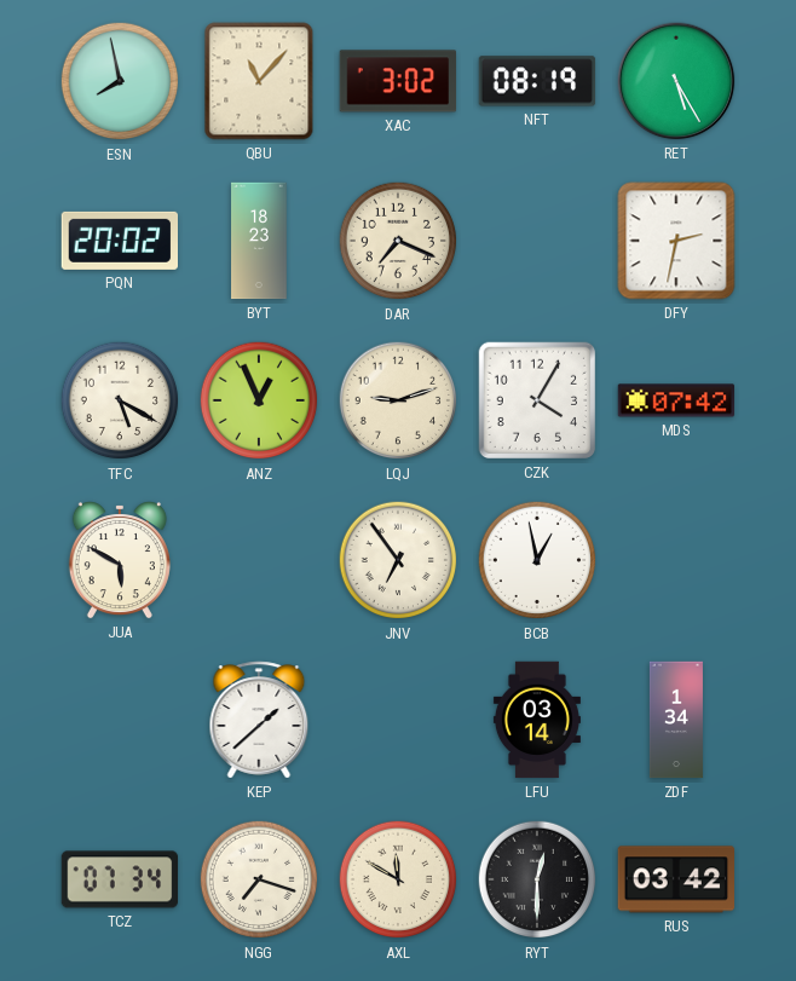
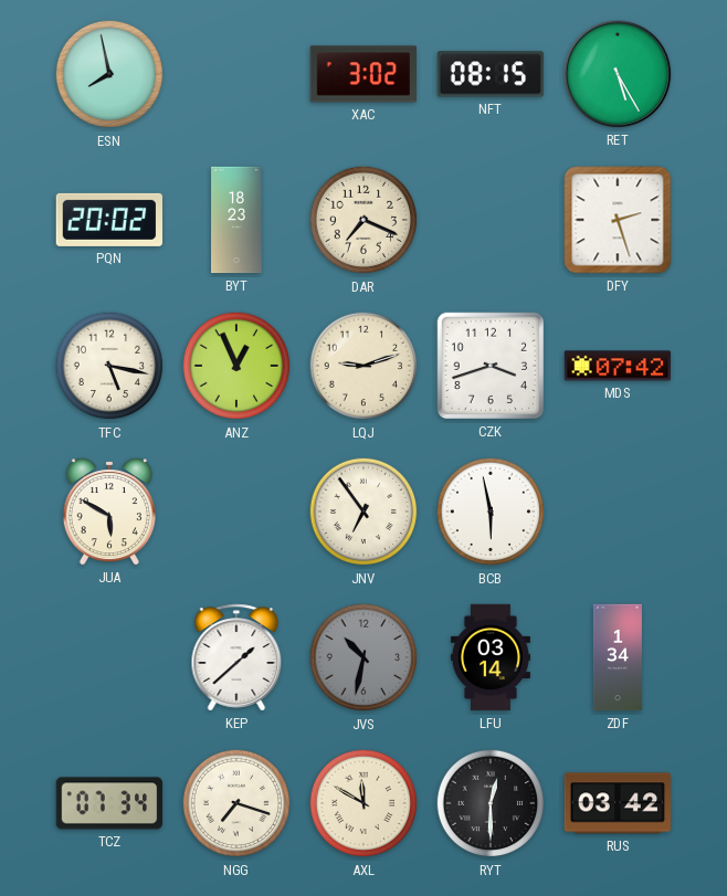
QBU: 11:07 -> none
NFT: 08:19 -> 08:15
DFY: 2:32 -> 2:27
TFC: 5:20 -> 5:17
CZK: 4:05 -> 3:42
BCB: 12:58 -> 5:58
JVS: none -> 10:32
